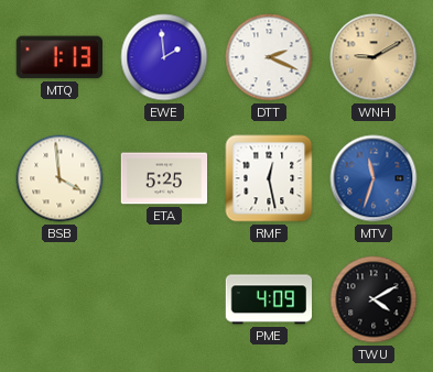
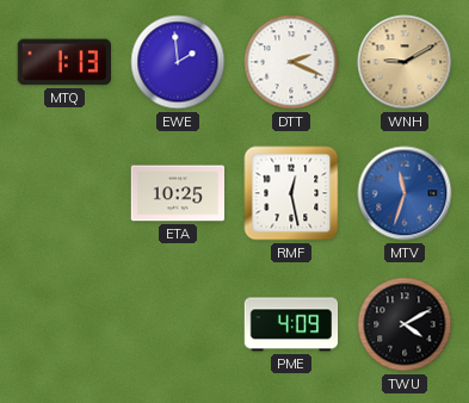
BSB: 3:59 -> none
ETA: 5:25 -> 10:25
